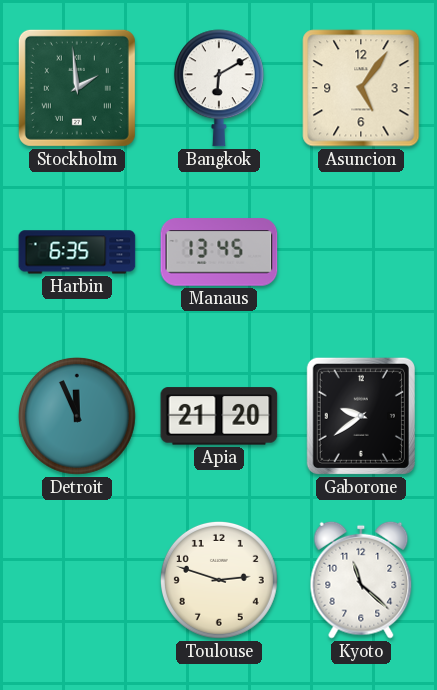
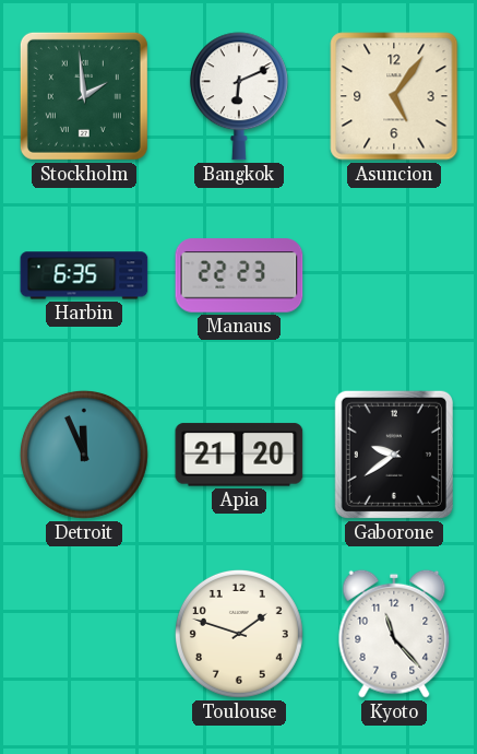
Bangkok: 6:10 -> 6:11
Manaus: 13:45 -> 22:23
Toulouse: 2:48 -> 1:48
Kyoto: 11:22 -> 11:23
